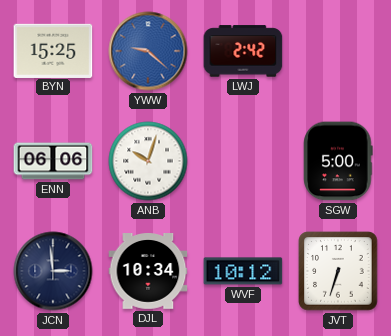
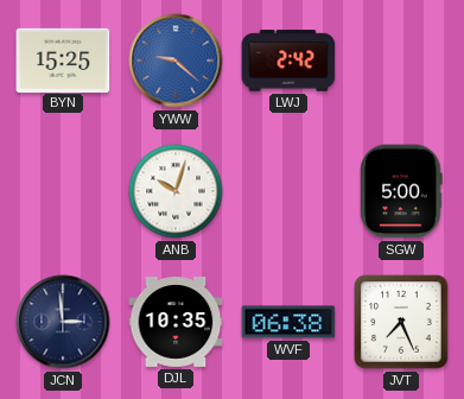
ENN: 06:06 -> none
DJL: 10:34 -> 10:35
WVF: 10:12 -> 06:38
JVT: 6:33 -> 7:26
